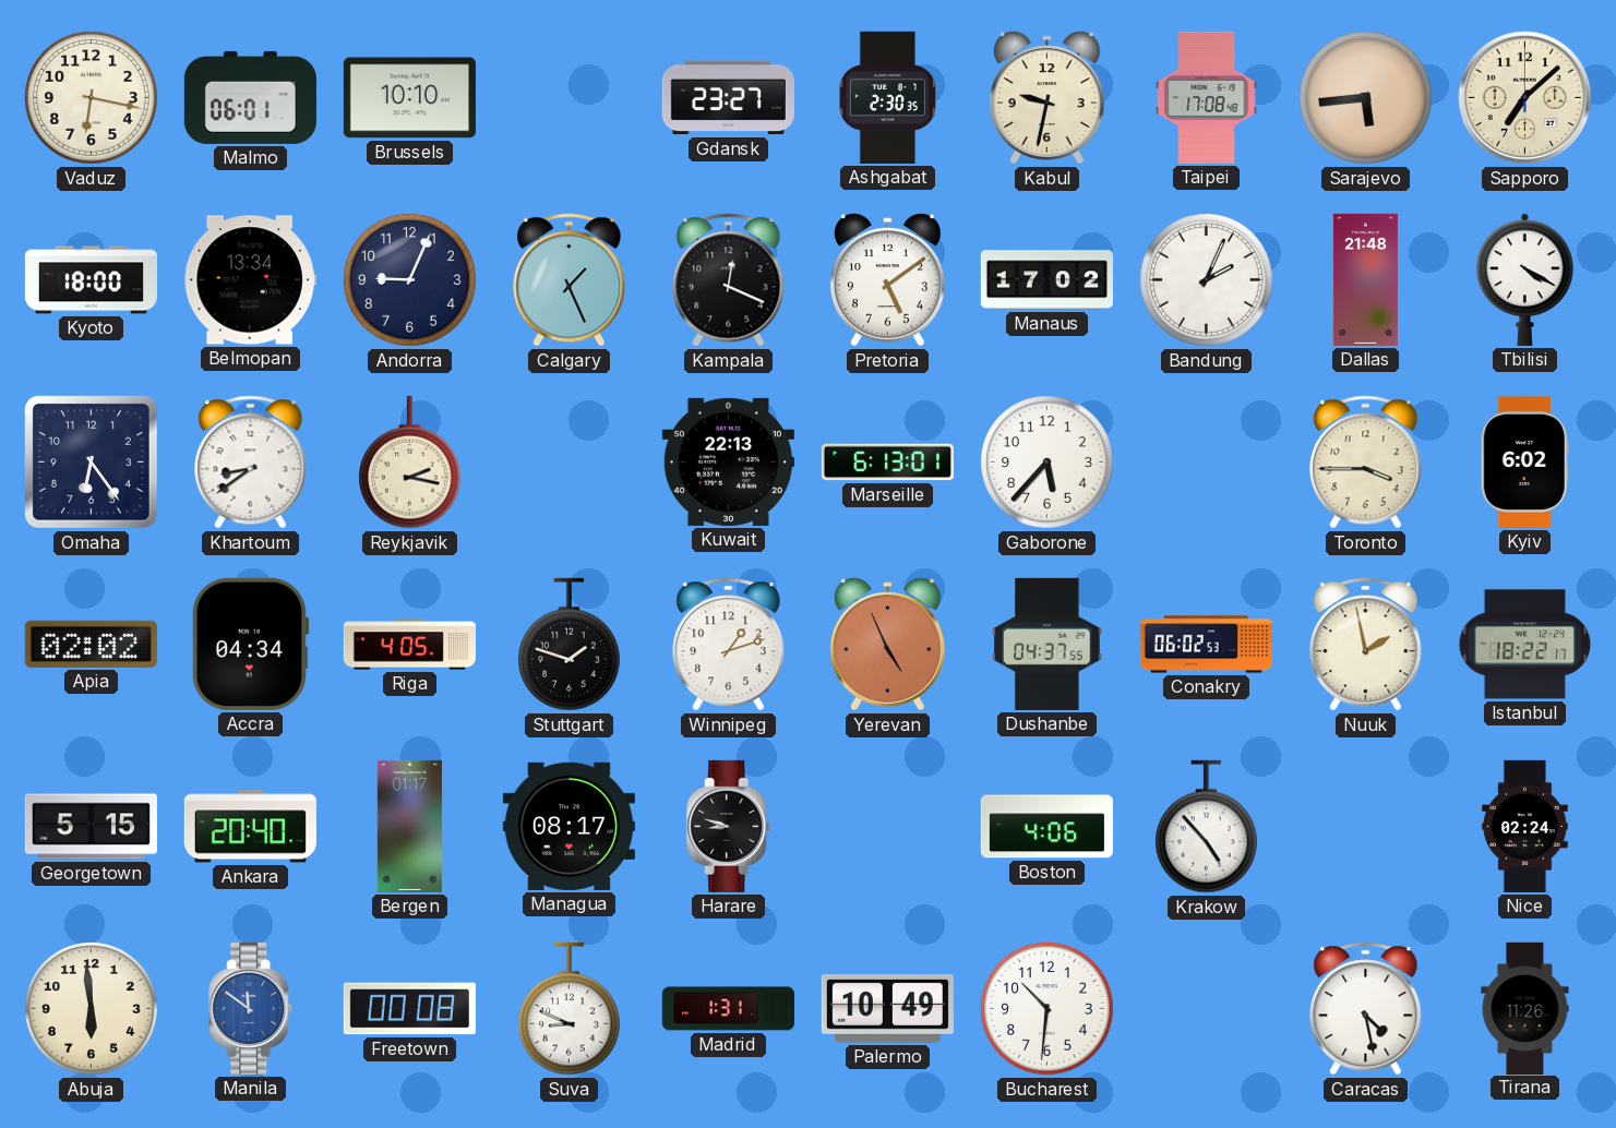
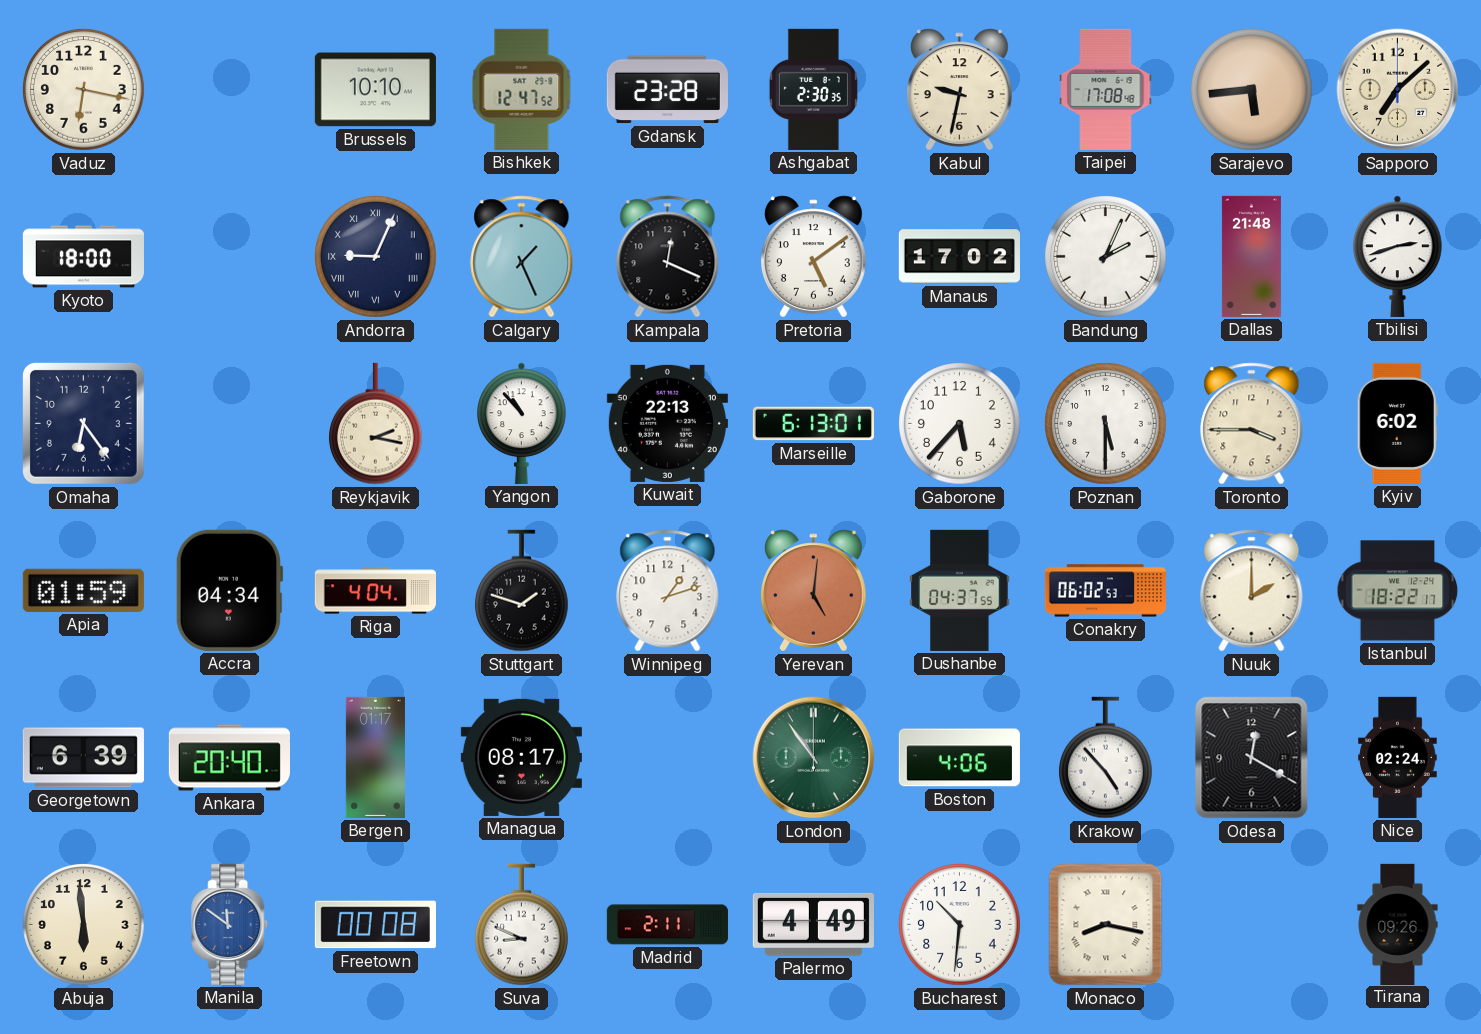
Malmo: 06:01 -> none
Bishkek: none -> 12:47
Gdansk: 23:27 -> 23:28
Belmopan: 13:34 -> none
Andorra numerals: Arabic -> Roman
Tbilisi: 4:20 -> 2:42
Khartoum: 8:39 -> none
Yangon: none -> 10:53
Poznan: none -> 5:30
Apia: 02:02 -> 01:59
Riga: 4:05 -> 4:04
Yerevan: 4:56 -> 5:01
Nuuk: 1:58 -> 2:00
Georgetown: 5:15 -> 6:39
Harare: 8:48 -> none
London: none -> 10:54
Odesa: none -> 12:20
Madrid: 1:31 -> 2:11
Palermo: 10:49 -> 4:49
Monaco: none -> 8:17
Caracas: 4:28 -> none
Tirana: 11:26 -> 09:26
